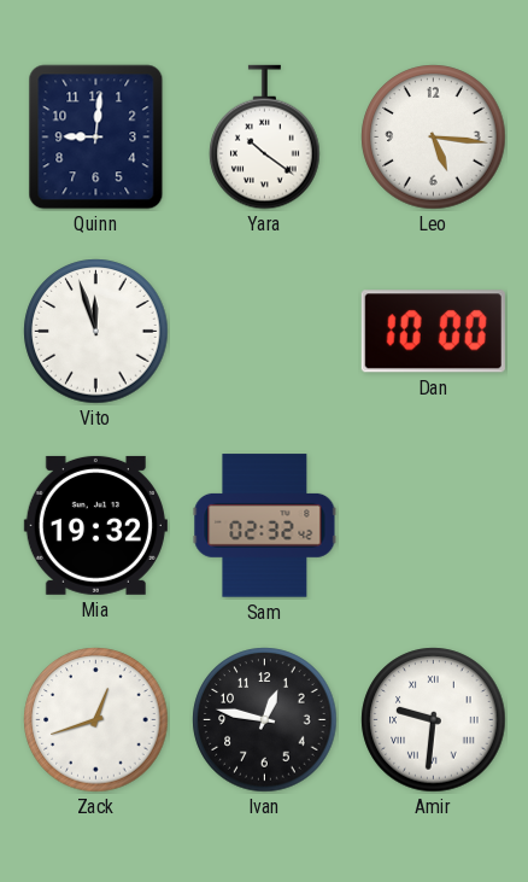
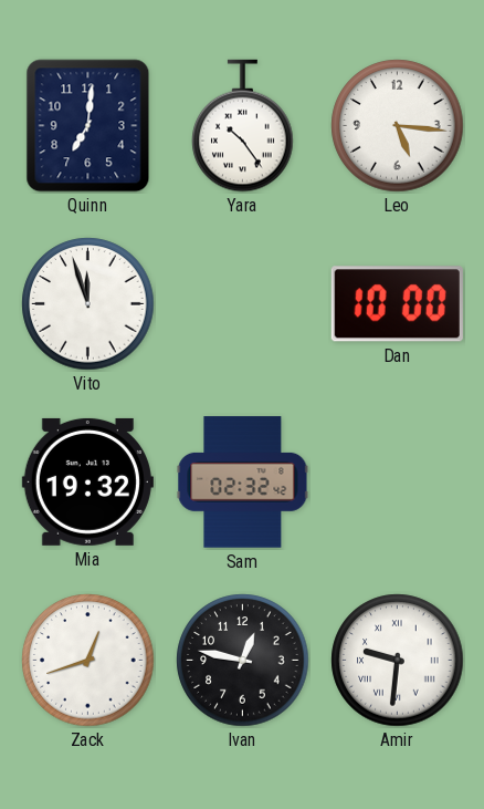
Quinn: 9:01 -> 7:01
Yara: 10:21 -> 10:24
